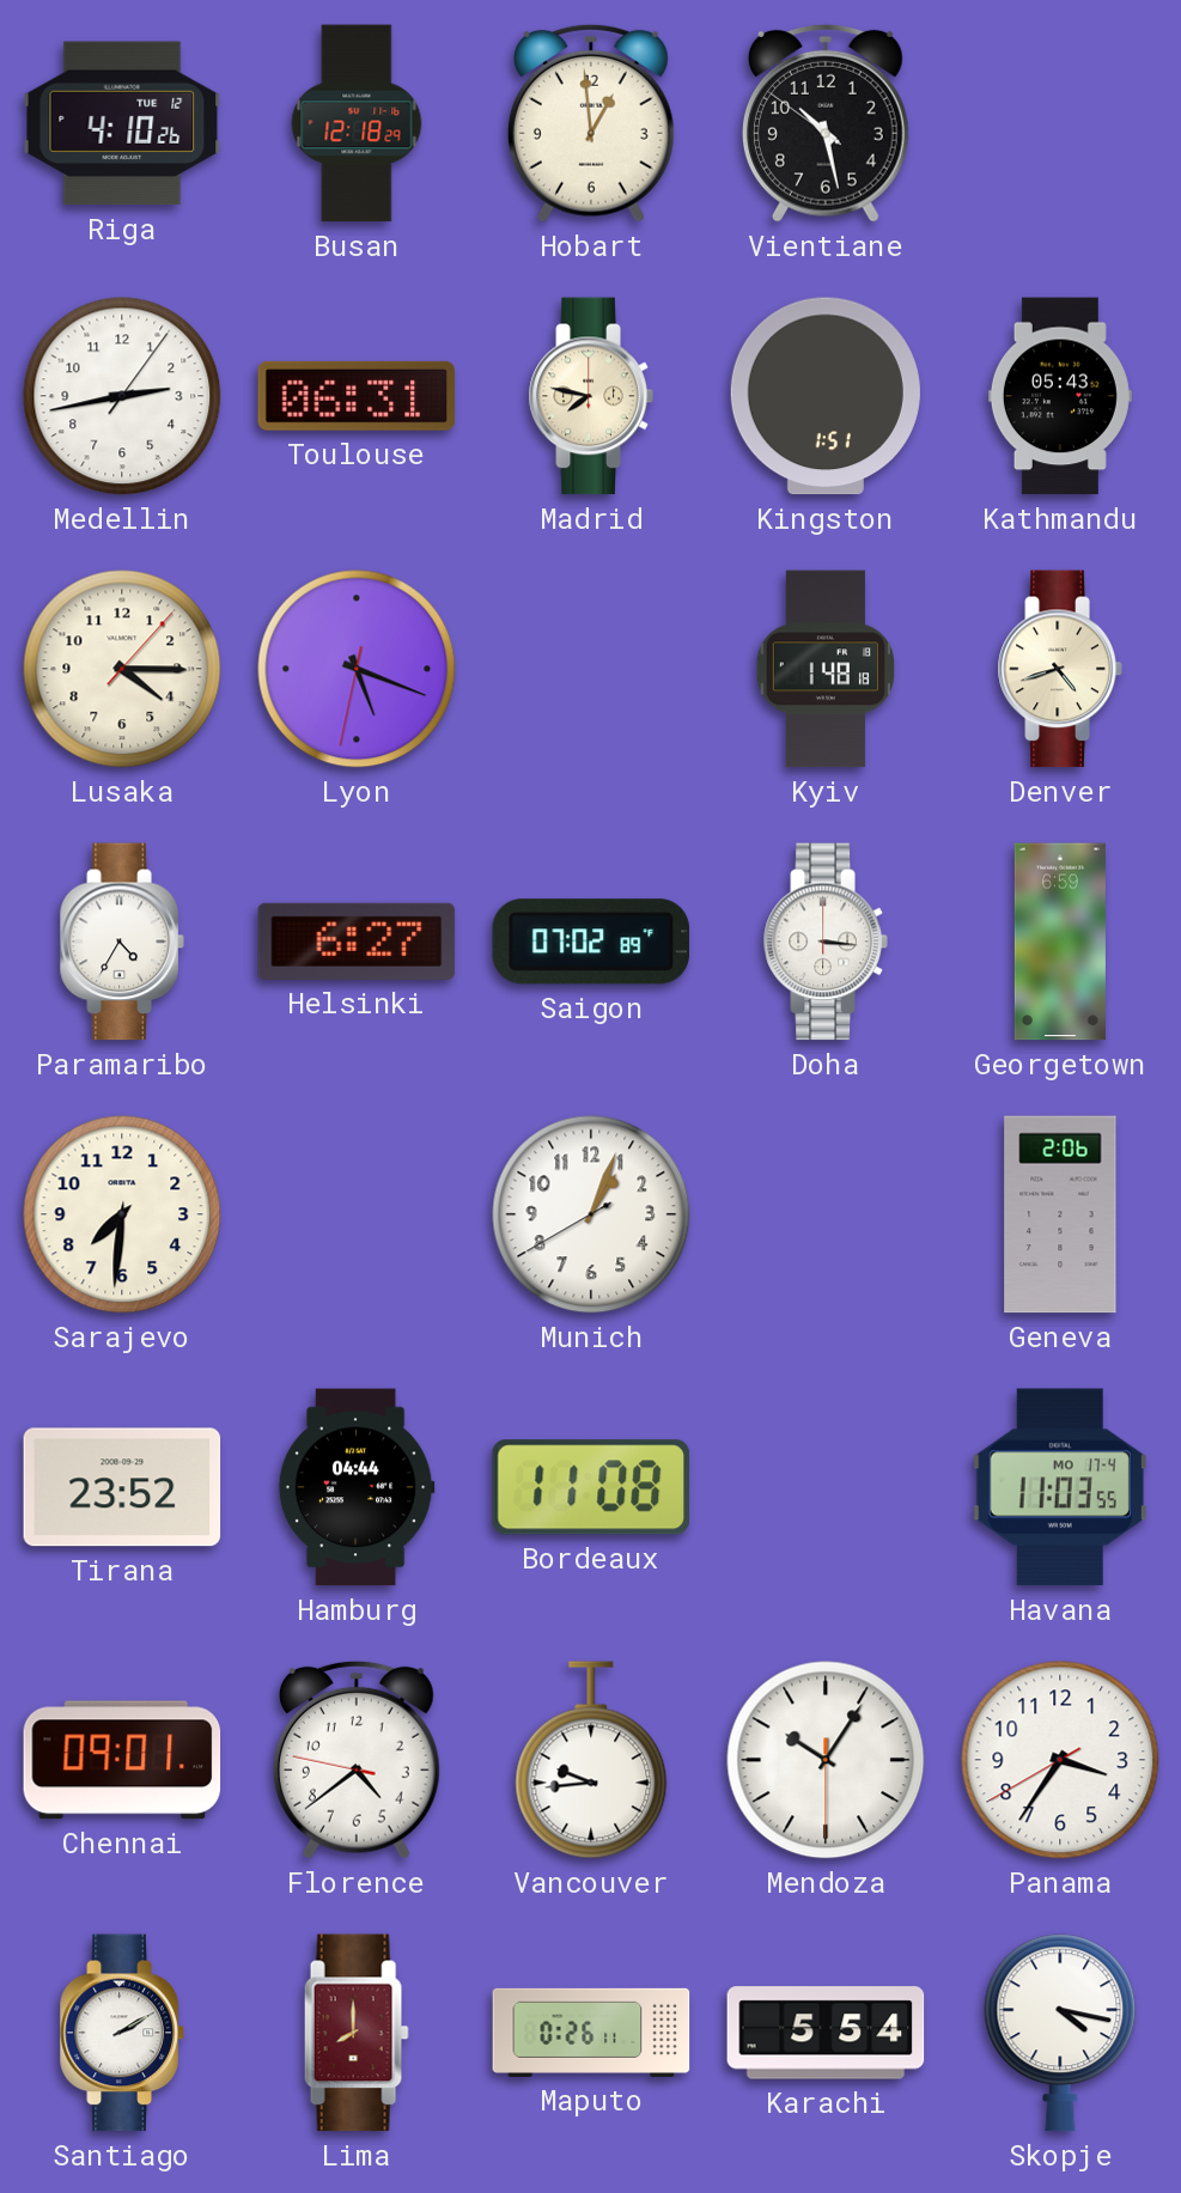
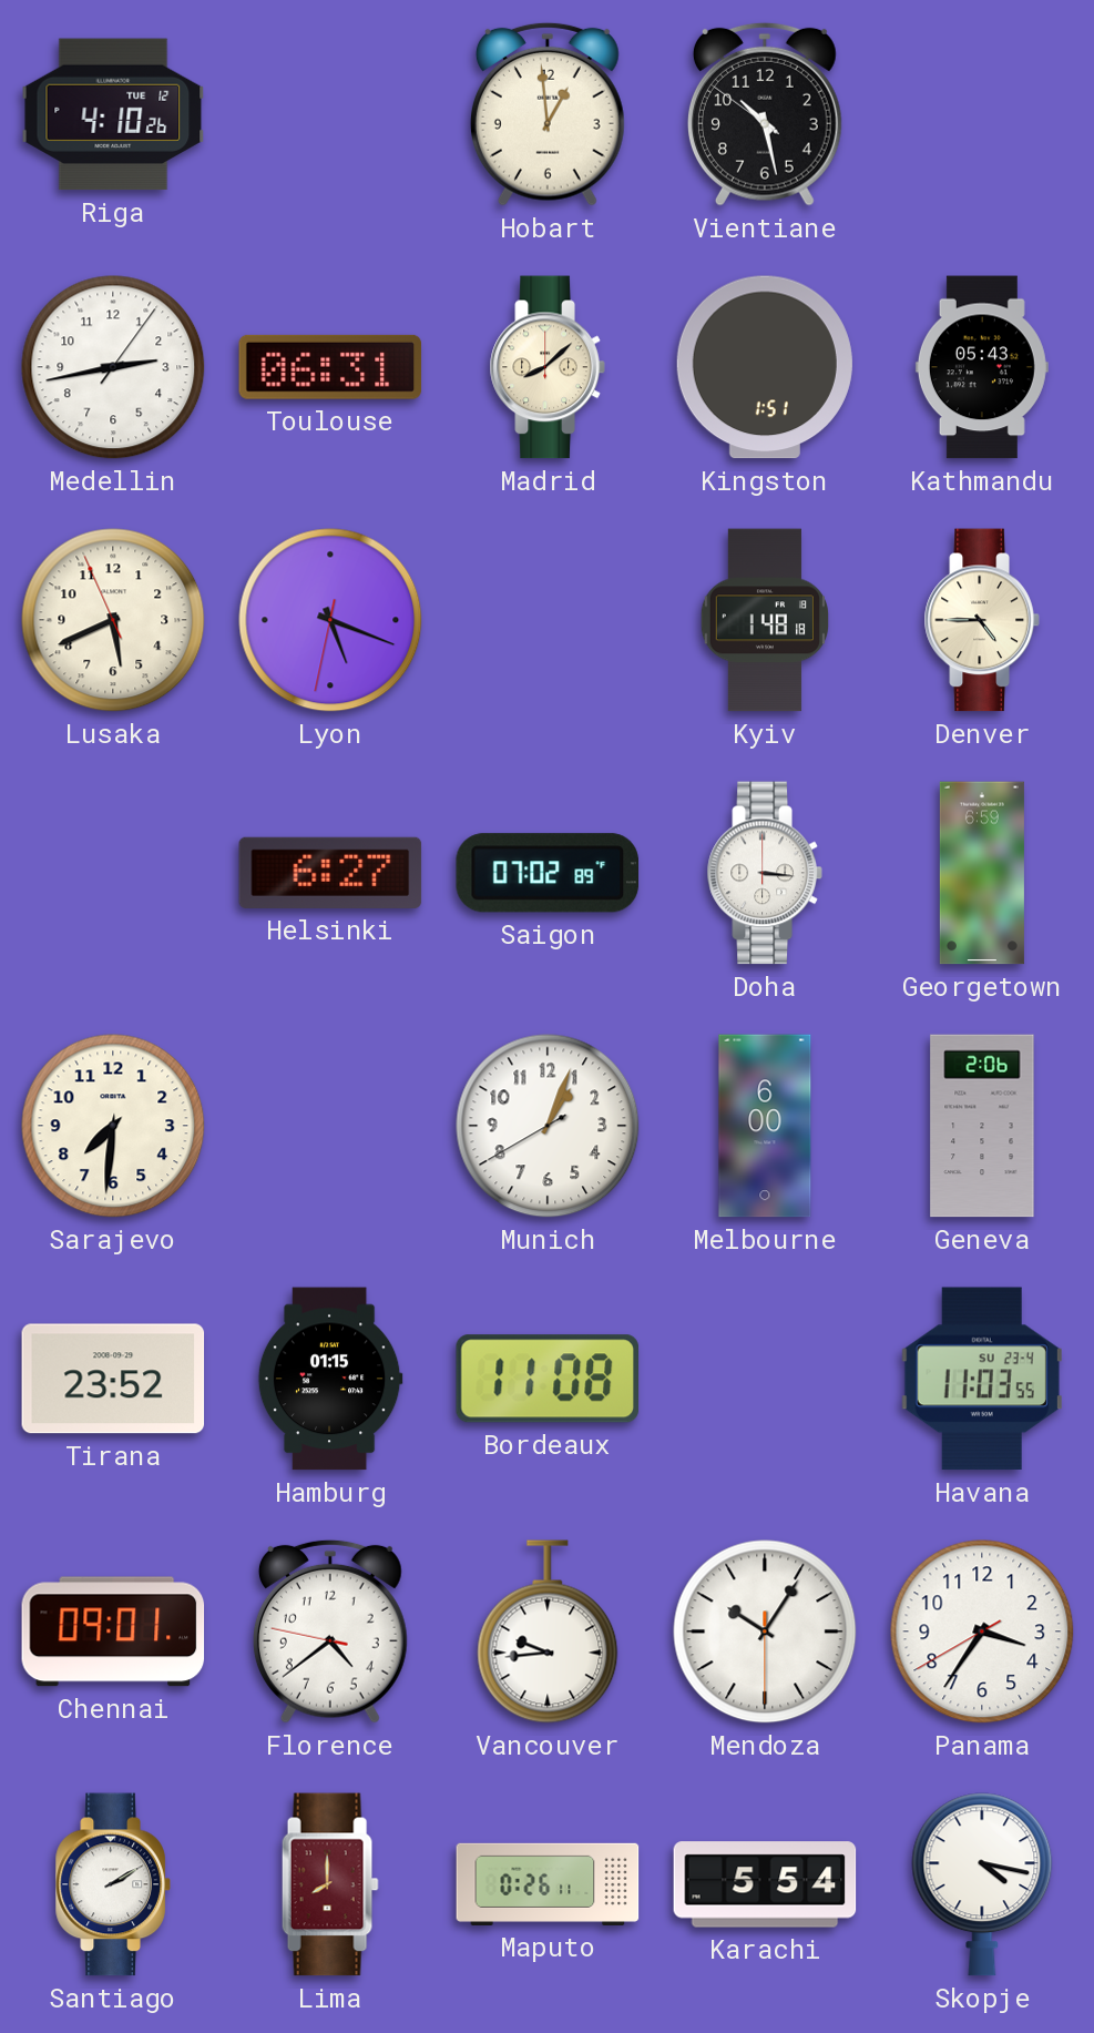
Busan: 12:18 -> none
Madrid: 7:47 -> 8:08
Lusaka: 4:15 -> 5:40
Denver: 4:42 -> 4:45
Paramaribo: 4:35 -> none
Melbourne: none -> 6:00
Hamburg: 04:44 -> 01:15
Havana date: MO 17-4 -> SU 23-4
